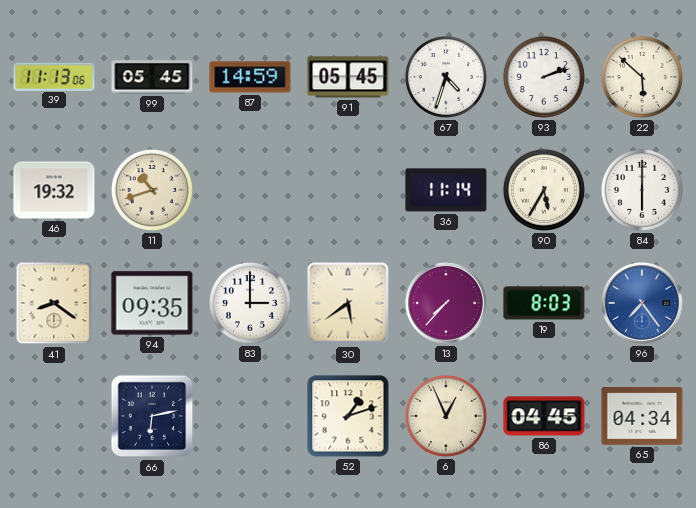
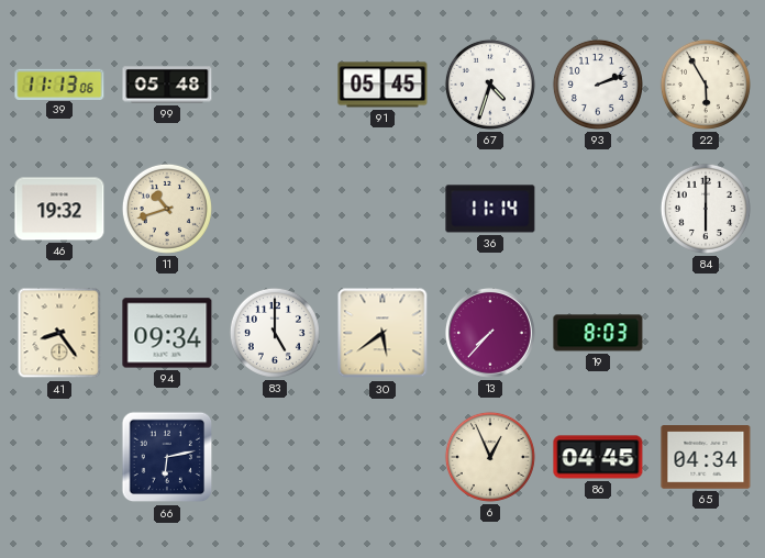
99: 05:45 -> 05:48
87: 14:59 -> none
22: 5:52 -> 5:55
90: 5:35 -> none
41: 8:21 -> 8:24
94: 09:35 -> 09:34
83: 3:00 -> 5:00
96: 7:24 -> none
52: 1:12 -> none
